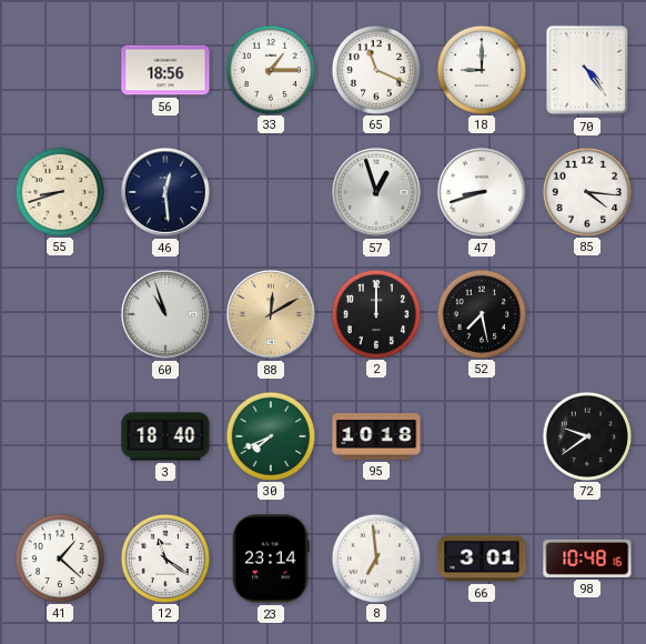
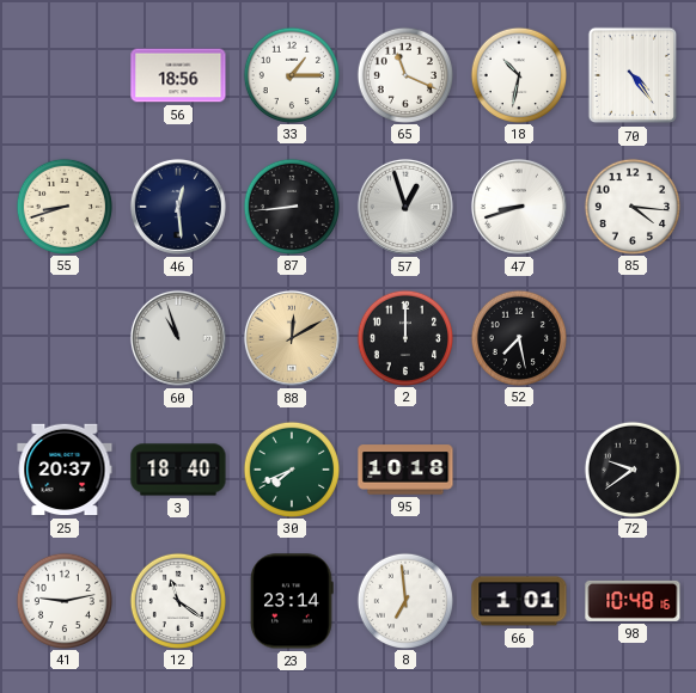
18: 9:00 -> 10:32
87: none -> 8:44
25: none -> 20:37
41: 1:22 -> 9:13
66: 3:01 -> 1:01
